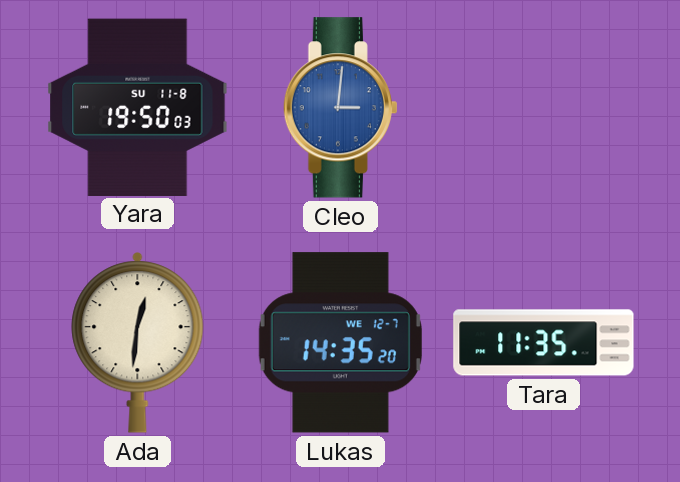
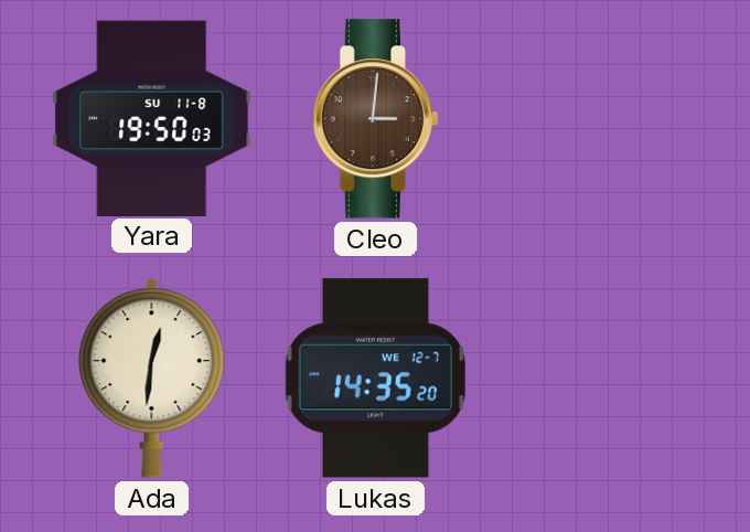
Cleo dial: blue -> brown
Tara: 11:35 -> none
